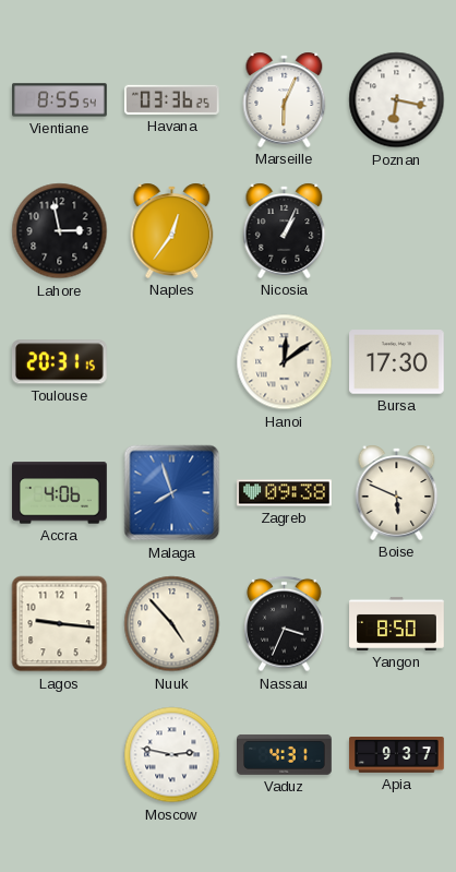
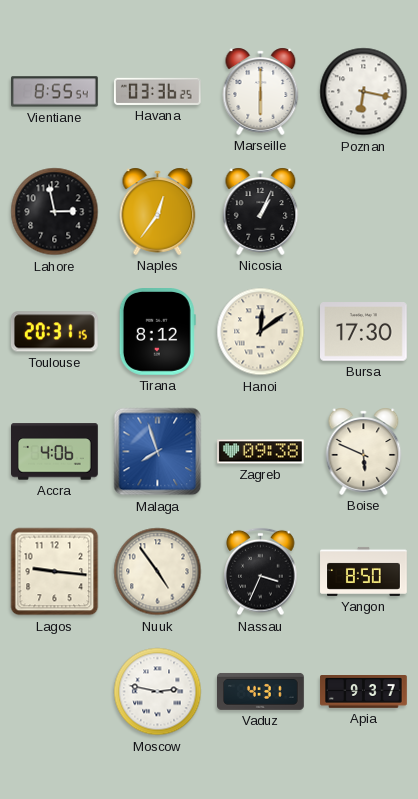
Marseille: 6:04 -> 6:00
Tirana: none -> 8:12
Nuuk: 4:53 -> 4:54
